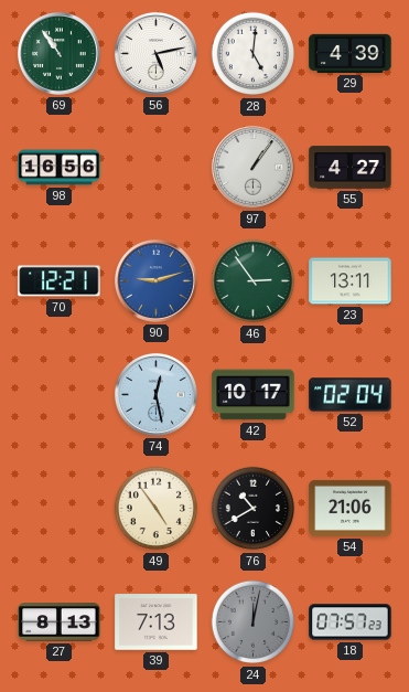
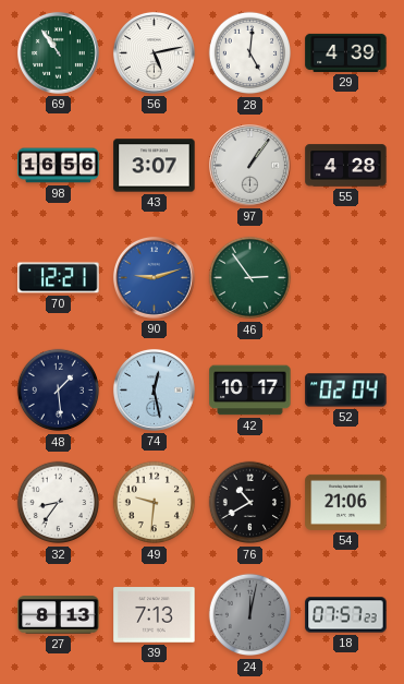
43: none -> 3:07
55: 4:27 -> 4:28
23: 13:11 -> none
48: none -> 1:29
32: none -> 8:36
49: 4:54 -> 9:31
